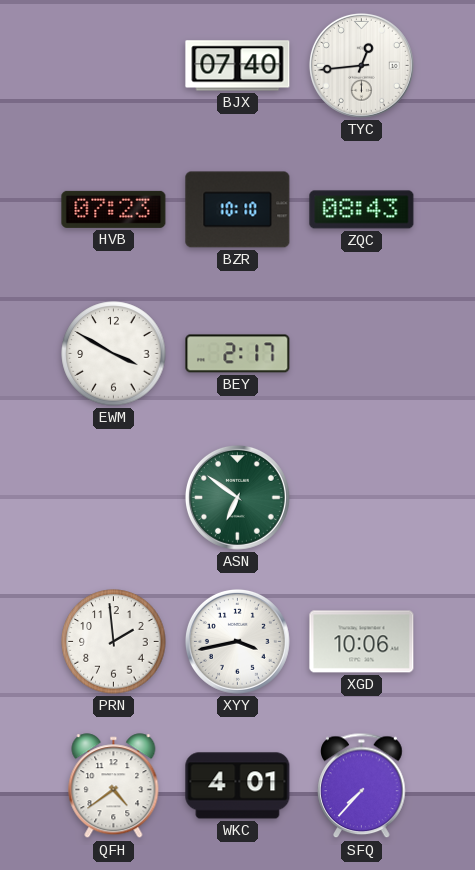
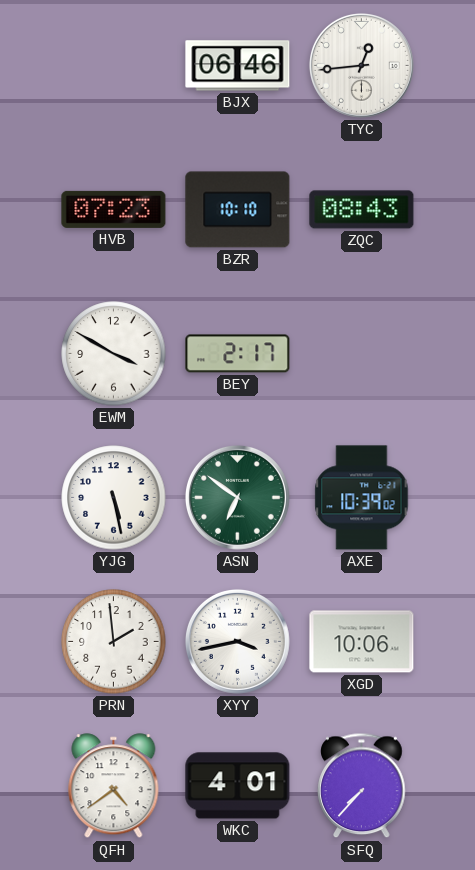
BJX: 07:40 -> 06:46
YJG: none -> 5:28
AXE: none -> 10:39
